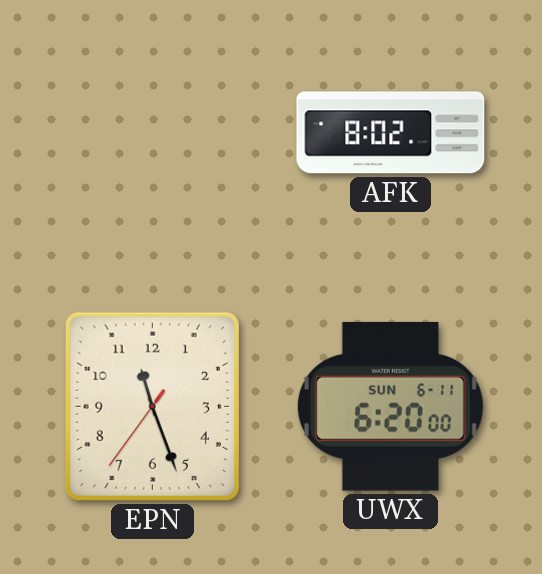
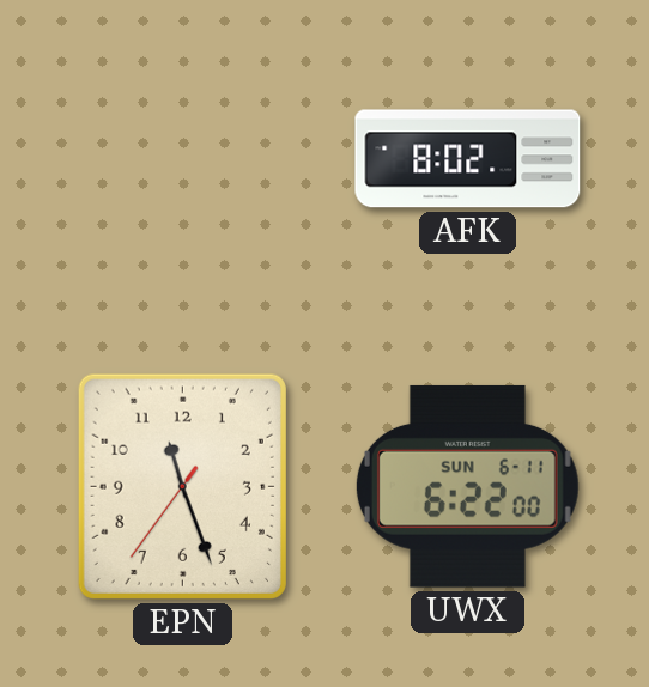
UWX: 6:20 -> 6:22
